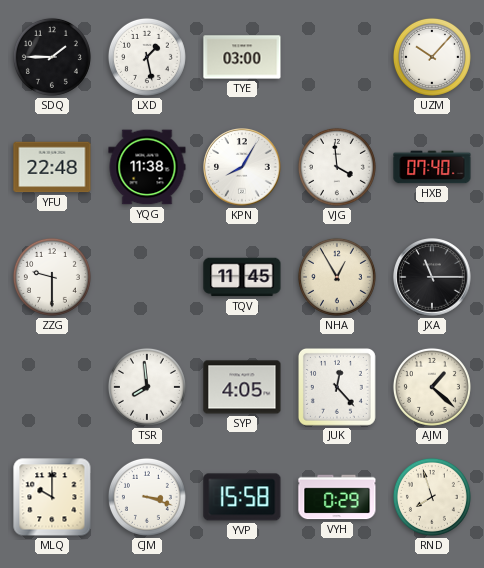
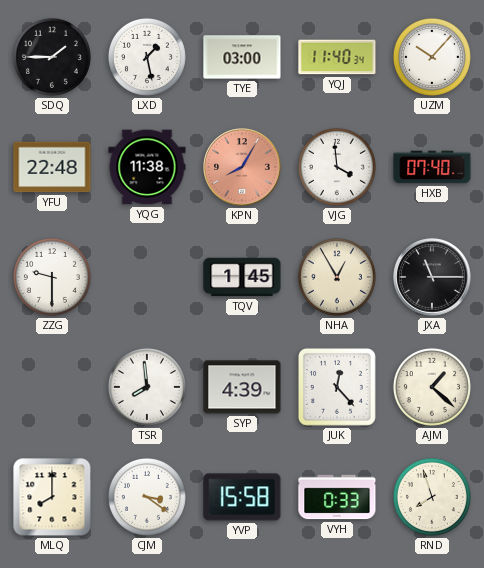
YQJ: none -> 11:40
KPN dial: white -> salmon
TQV: 11:45 -> 1:45
SYP: 4:05 -> 4:39
MLQ: 10:00 -> 8:00
CJM: 3:18 -> 3:21
VYH: 0:29 -> 0:33
